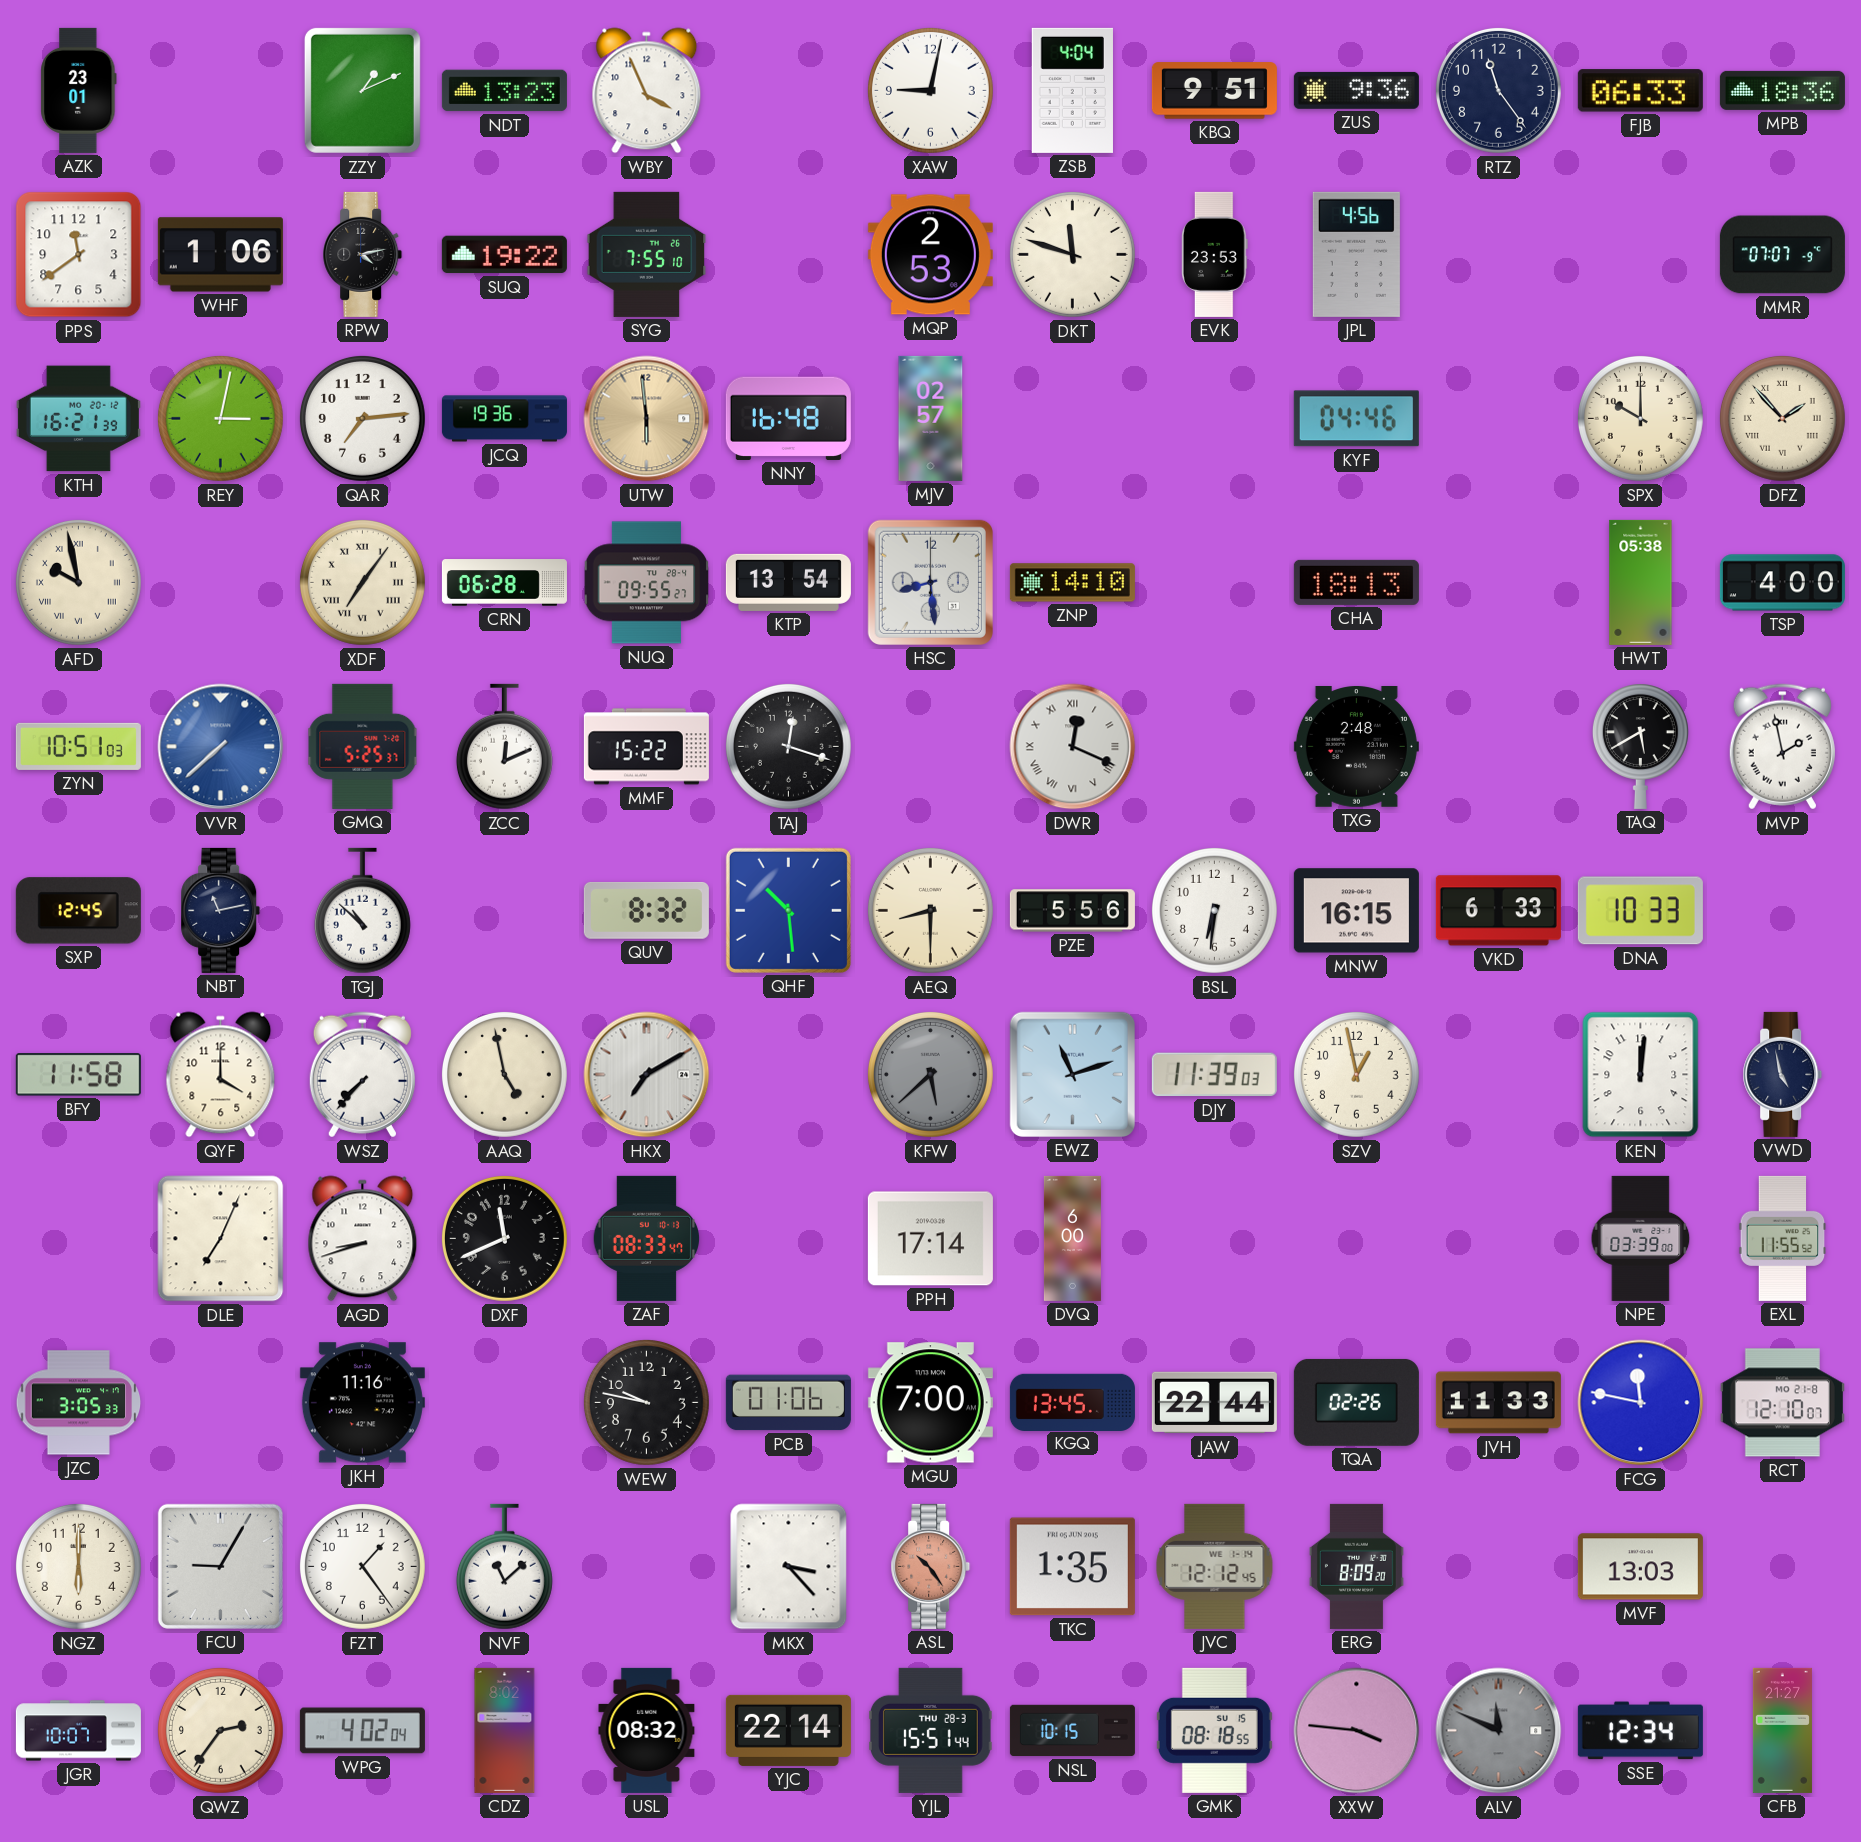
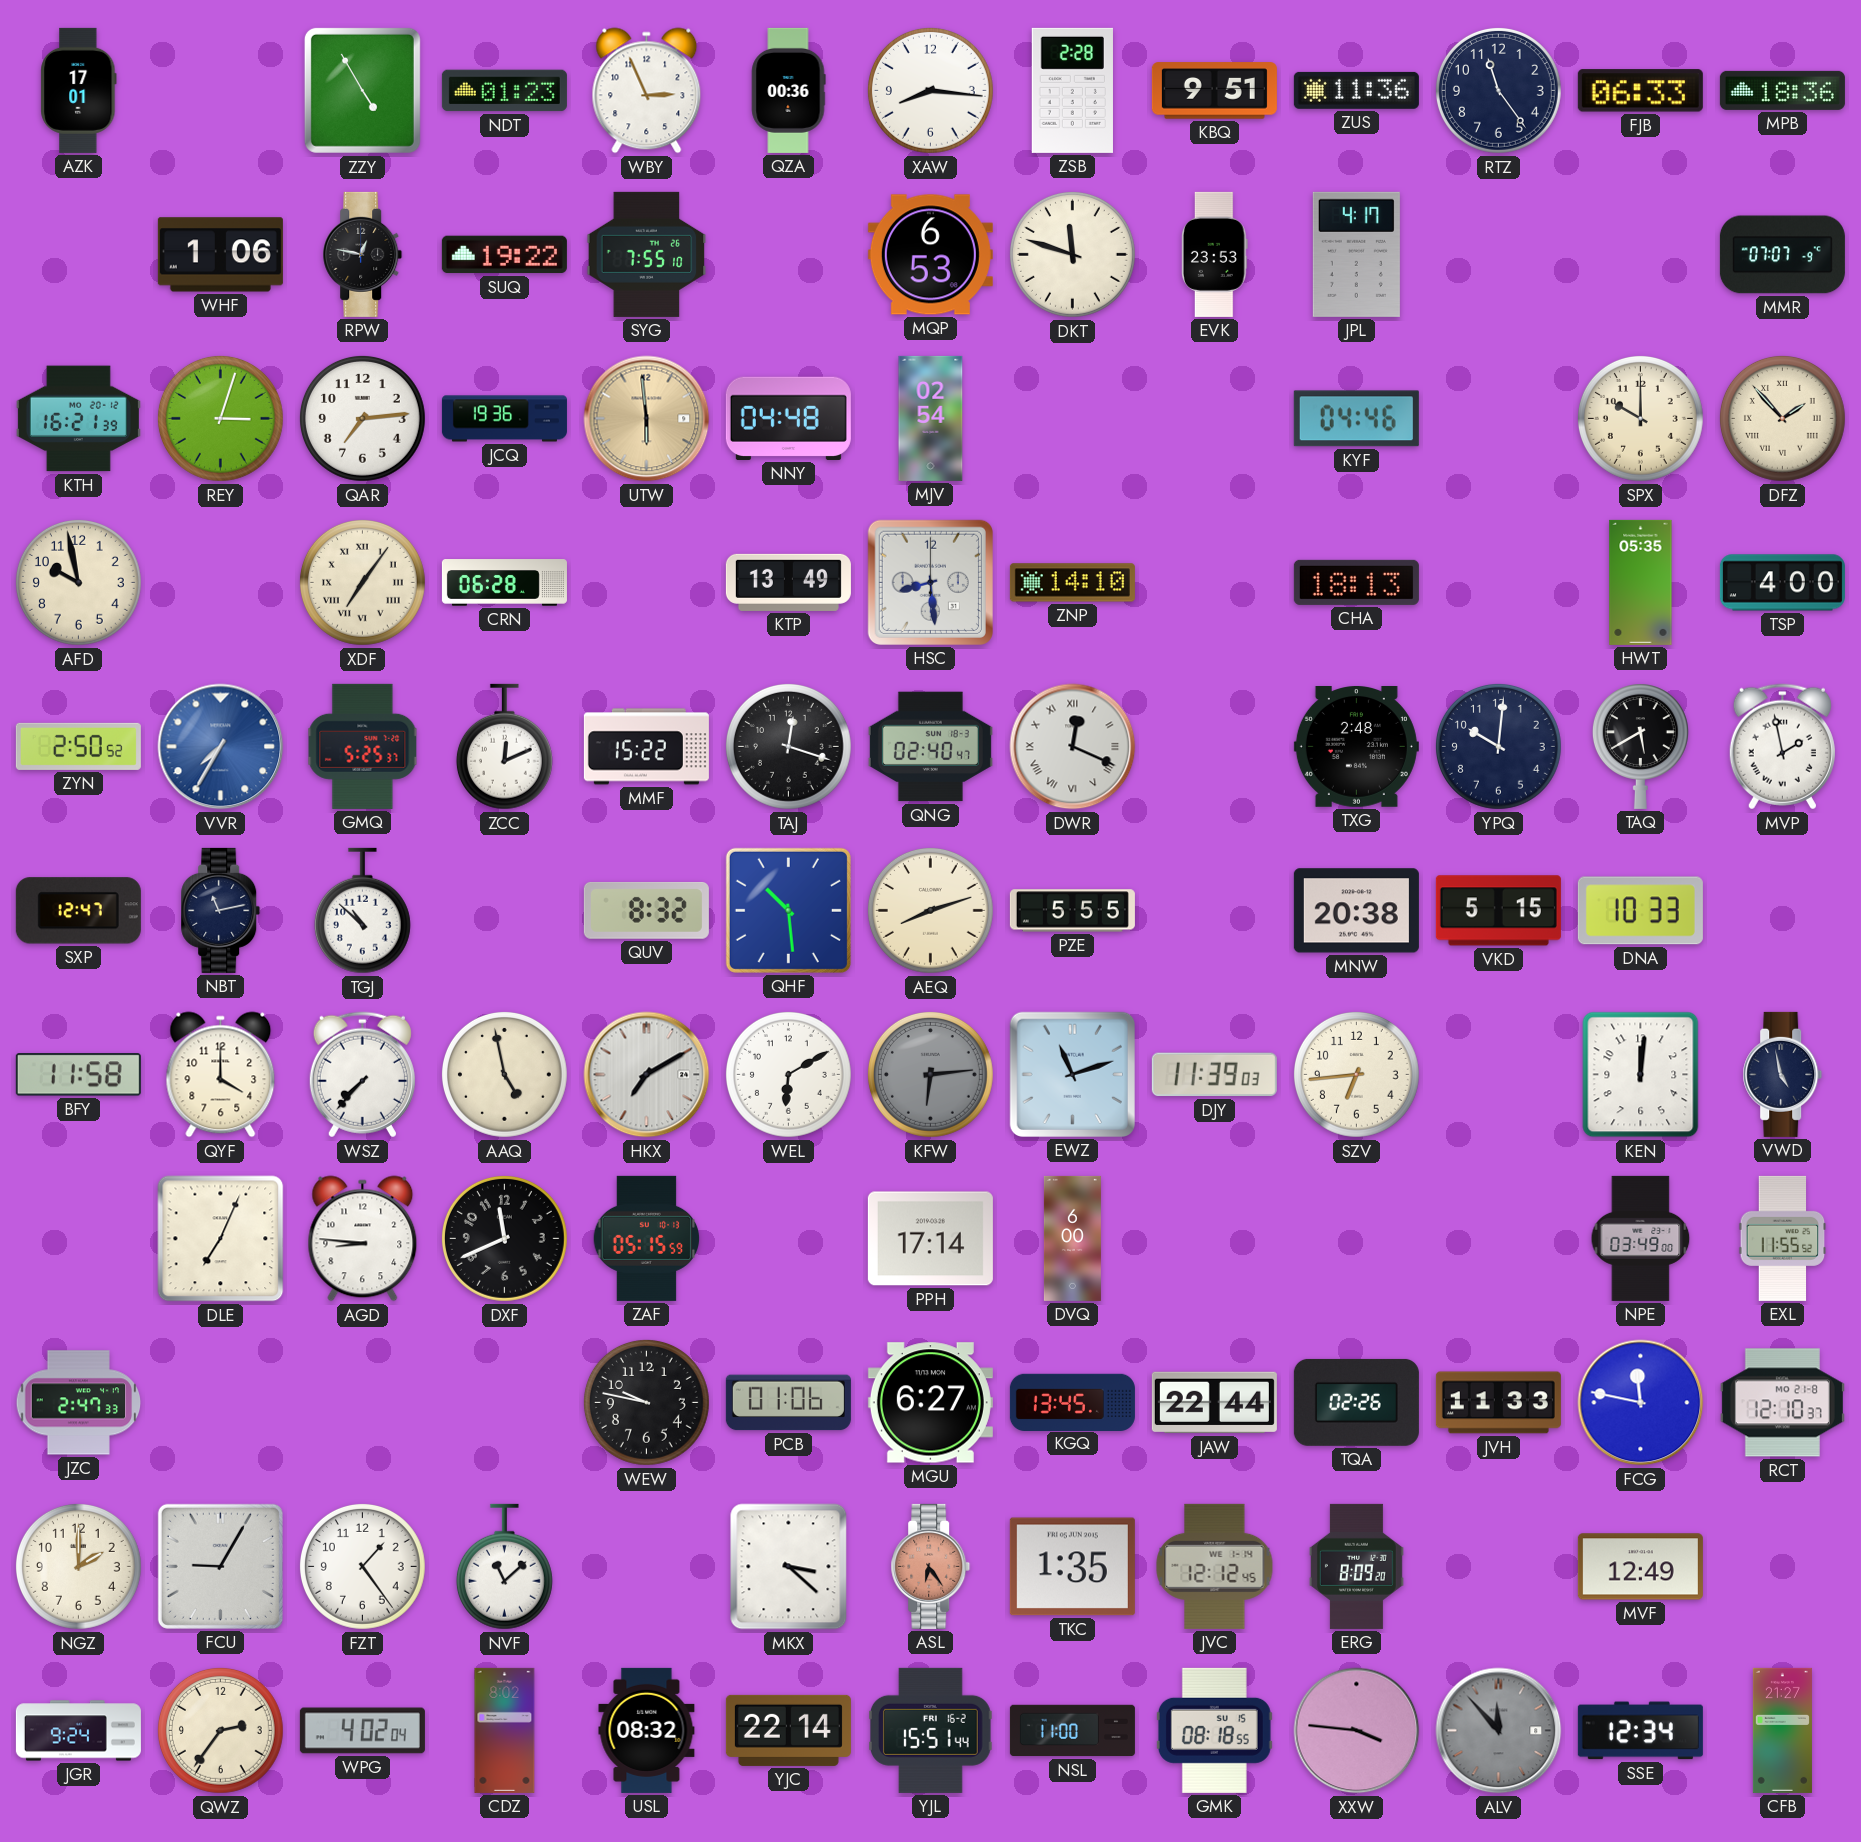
AZK: 23:01 -> 17:01
ZZY: 1:11 -> 4:55
NDT: 13:23 -> 01:23
WBY: 3:56 -> 2:56
QZA: none -> 00:36
XAW: 9:02 -> 8:16
ZSB: 4:04 -> 2:28
ZUS: 9:36 -> 11:36
PPS: 11:39 -> none
RPW: 4:13 -> 12:47
MQP: 2:53 -> 6:53
JPL: 4:56 -> 4:17
REY: 3:02 -> 3:03
NNY: 16:48 -> 04:48
MJV: 02:57 -> 02:54
AFD numerals: Roman -> Arabic
NUQ: 09:55 -> none
KTP: 13:54 -> 13:49
HWT: 05:38 -> 05:35
ZYN: 10:51 -> 2:50
VVR: 7:38 -> 7:35
QNG: none -> 02:40
YPQ: none -> 10:01
SXP: 12:45 -> 12:47
AEQ: 8:30 -> 8:12
PZE: 5:56 -> 5:55
BSL: 6:31 -> none
MNW: 16:15 -> 20:38
VKD: 6:33 -> 5:15
WEL: none -> 6:10
KFW: 5:38 -> 6:14
SZV: 12:58 -> 6:44
AGD: 8:42 -> 8:46
ZAF: 08:33 -> 05:15
NPE: 03:39 -> 03:49
JZC: 3:05 -> 2:47
JKH: 11:16 -> none
MGU: 7:00 -> 6:27
RCT: 12:10:07 -> 12:10:37
NGZ: 6:00 -> 2:00
MKX: 3:23 -> 3:22
ASL: 10:24 -> 6:24
MVF: 13:03 -> 12:49
JGR: 10:07 -> 9:24
YJL date: THU 28-3 -> FRI 16-2
NSL: 10:15 -> 11:00
ALV: 11:49 -> 11:53
